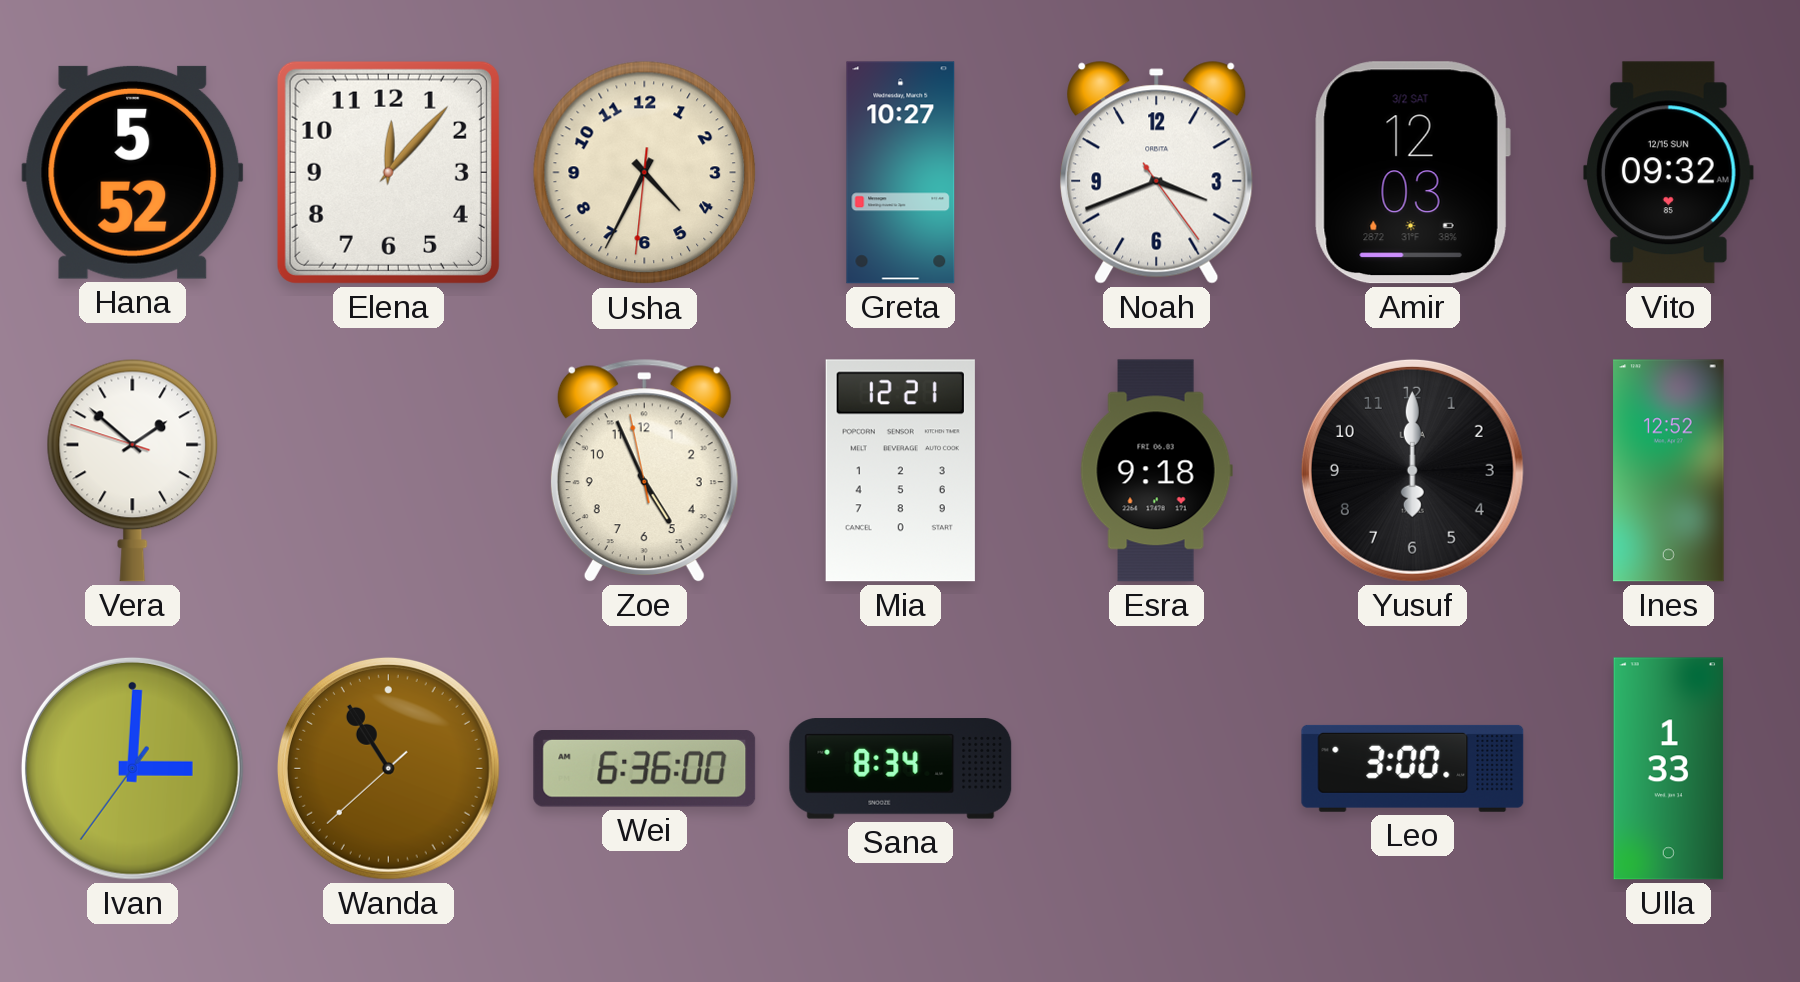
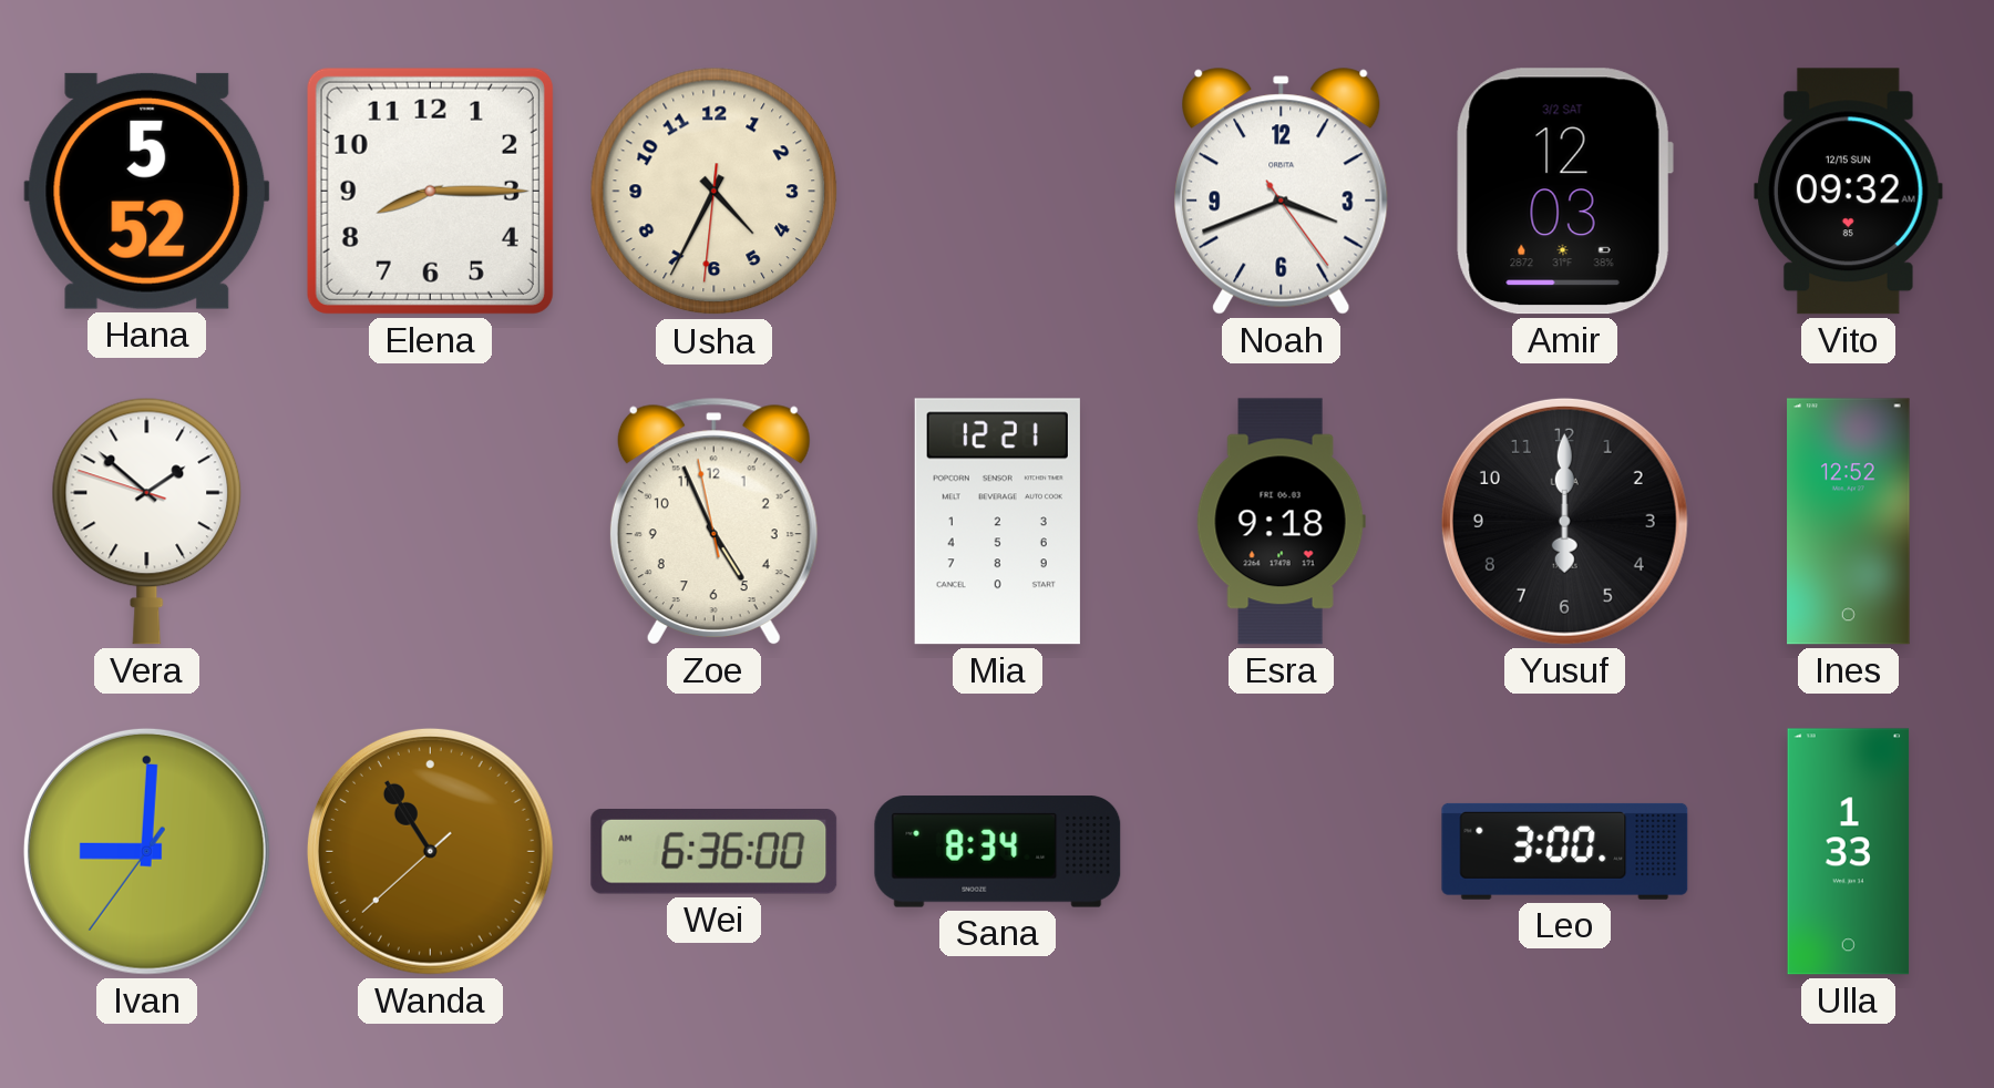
Elena: 12:07 -> 8:15
Greta: 10:27 -> none
Ivan: 3:00 -> 9:00
